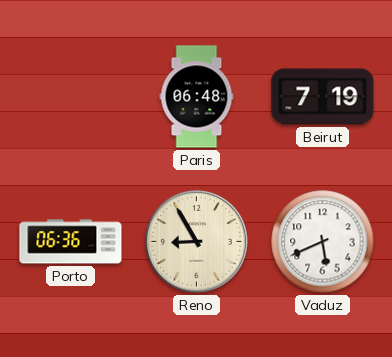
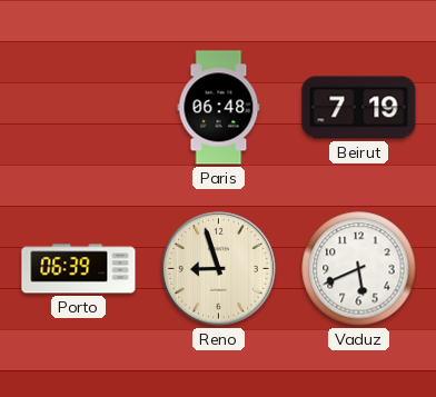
Porto: 06:36 -> 06:39
Reno: 8:55 -> 8:57
